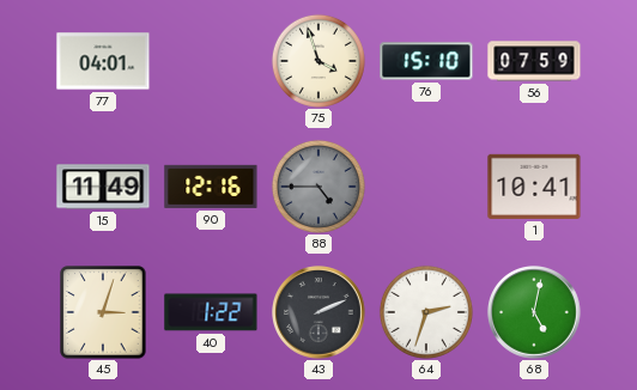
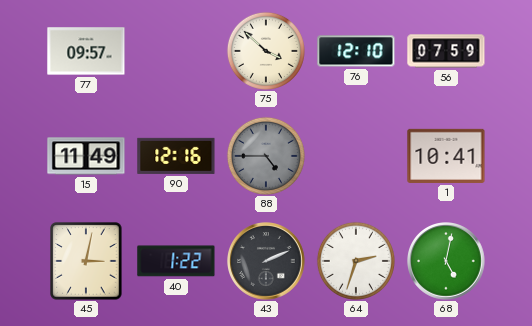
77: 04:01 -> 09:57
75: 3:57 -> 3:52
76: 15:10 -> 12:10
45: 3:03 -> 3:02
